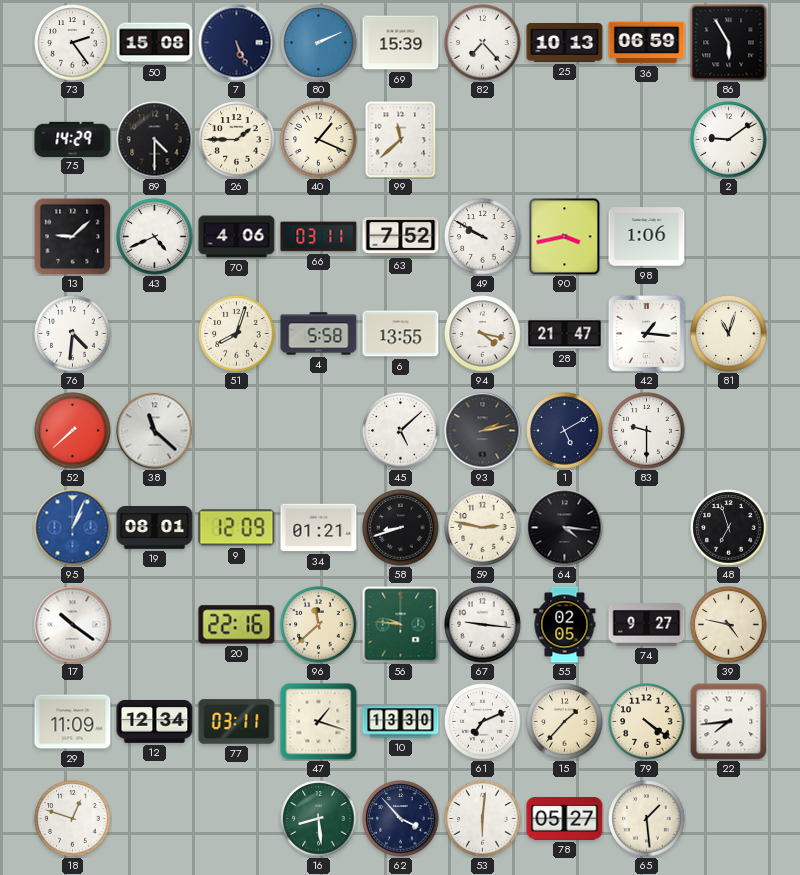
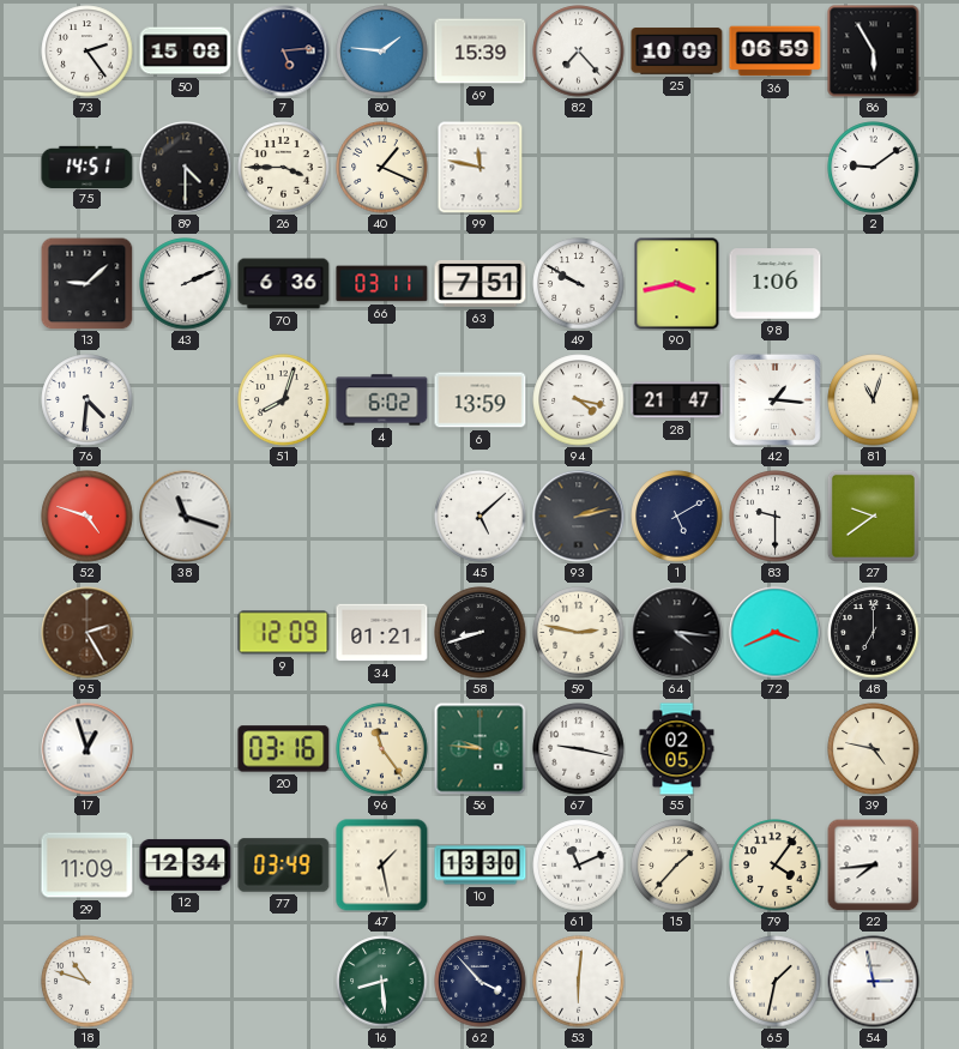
7: 5:26 -> 5:14
80: 2:11 -> 1:46
25: 10:13 -> 10:09
75: 14:29 -> 14:51
26: 1:45 -> 3:45
99: 11:38 -> 11:47
43: 4:41 -> 2:11
70: 4:06 -> 6:36
63: 7:52 -> 7:51
4: 5:58 -> 6:02
6: 13:55 -> 13:59
52: 7:38 -> 4:48
38: 11:22 -> 11:18
27: none -> 9:39
95: 1:04 -> 2:25
95 dial: blue -> brown
19: 08:01 -> none
72: none -> 3:41
48: 6:57 -> 7:00
17: 10:21 -> 12:57
20: 22:16 -> 03:16
96: 11:38 -> 11:24
67: 9:16 -> 9:17
74: 9:27 -> none
77: 03:11 -> 03:49
47: 1:18 -> 1:28
61: 7:11 -> 11:11
79: 4:21 -> 4:06
18: 12:48 -> 10:48
78: 05:27 -> none
65: 1:29 -> 1:32
54: none -> 2:58
